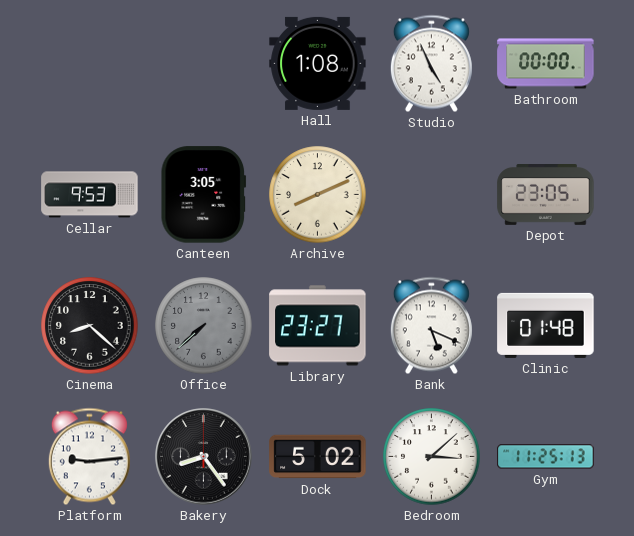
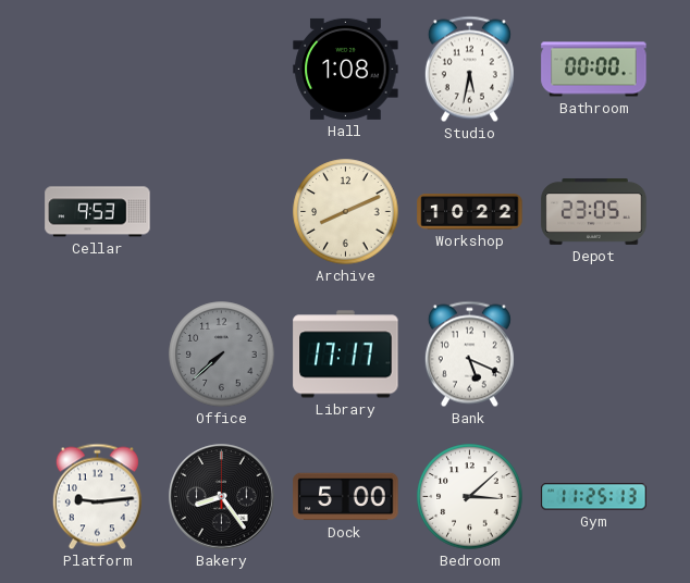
Studio: 4:56 -> 5:32
Canteen: 3:05 -> none
Workshop: none -> 10:22
Cinema: 8:22 -> none
Library: 23:27 -> 17:17
Clinic: 01:48 -> none
Dock: 5:02 -> 5:00
